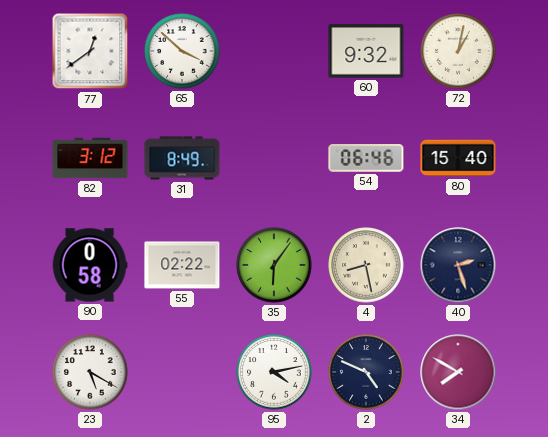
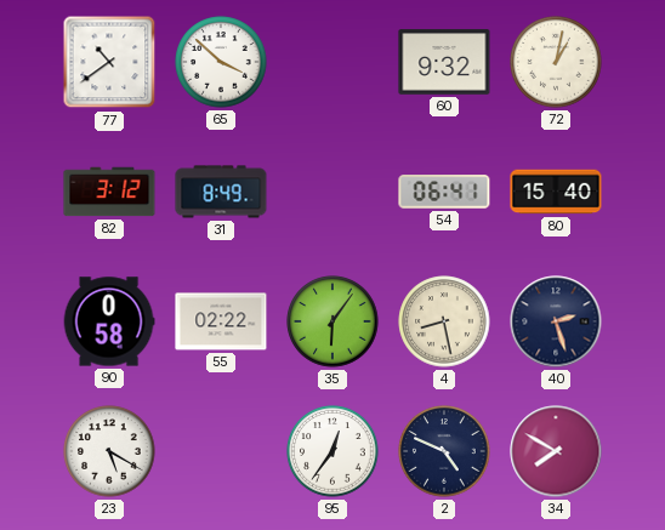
77: 12:39 -> 10:39
54: 06:46 -> 06:41
95: 4:13 -> 12:36
